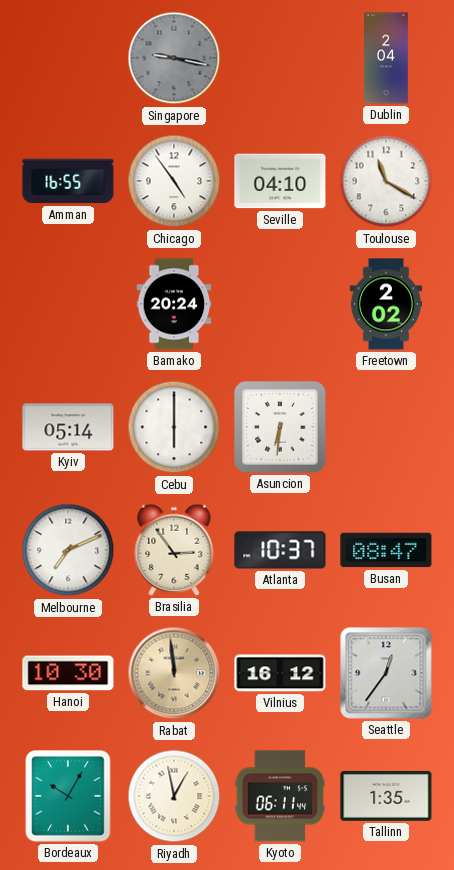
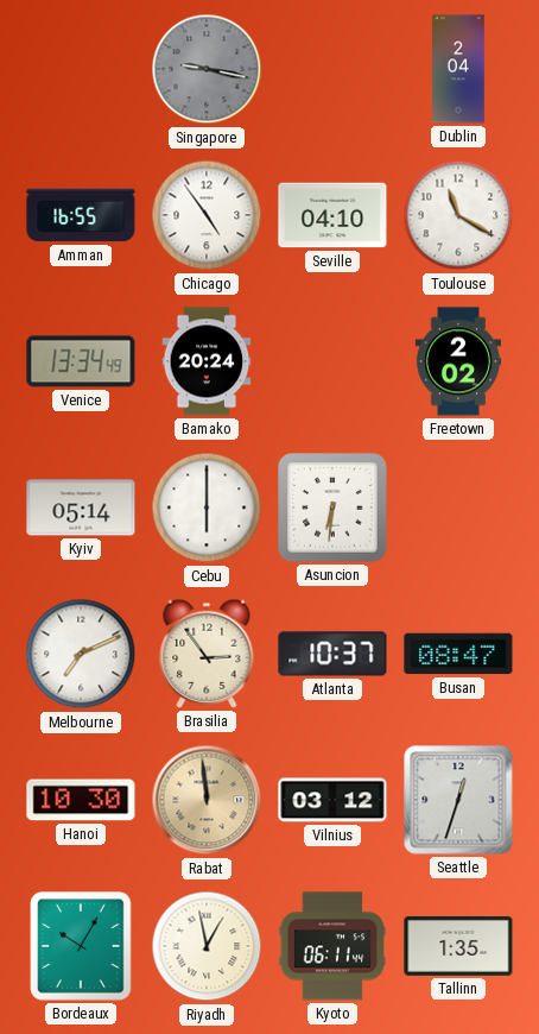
Venice: none -> 13:34
Vilnius: 16:12 -> 03:12
Seattle: 12:36 -> 12:33
